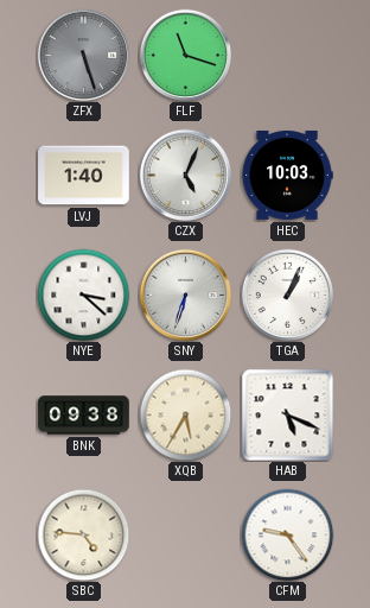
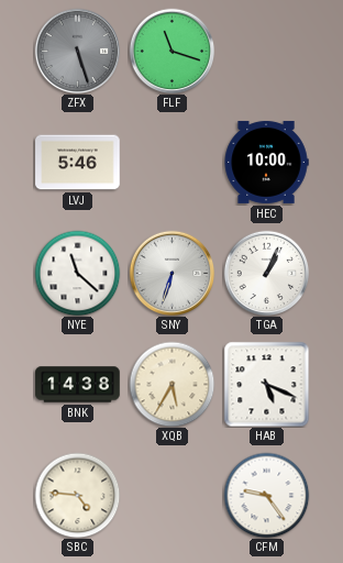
LVJ: 1:40 -> 5:46
CZX: 5:04 -> none
HEC: 10:03 -> 10:00
NYE: 3:22 -> 11:22
BNK: 09:38 -> 14:38
